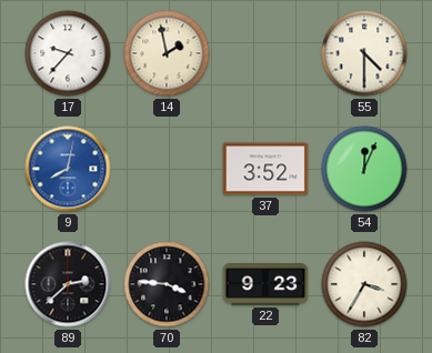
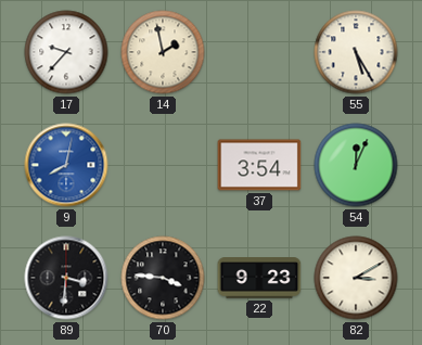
55: 4:30 -> 5:25
37: 3:52 -> 3:54
89: 2:38 -> 3:31
82: 3:35 -> 3:10
